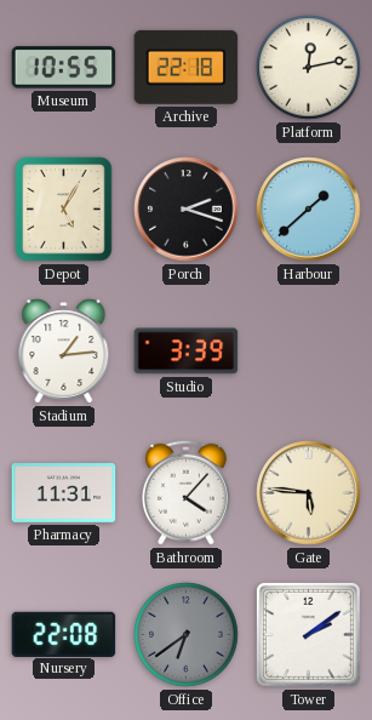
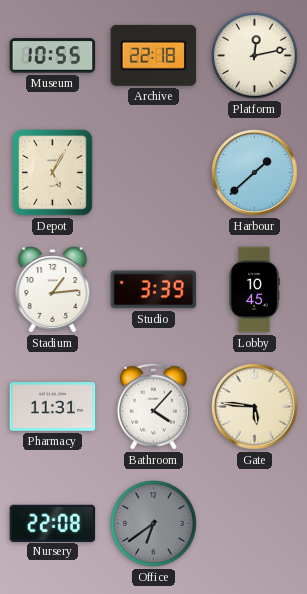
Porch: 2:18 -> none
Lobby: none -> 10:45
Tower: 2:09 -> none
